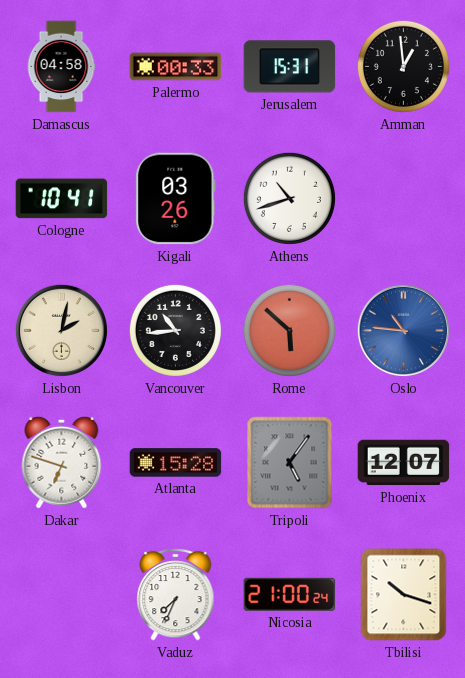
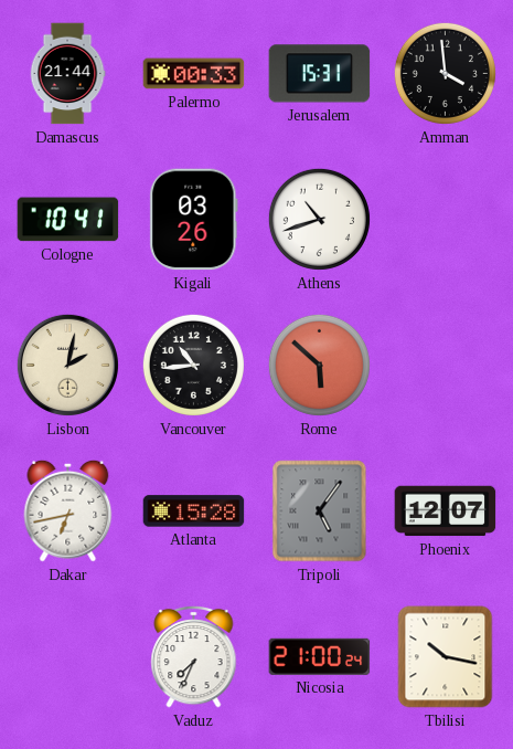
Damascus: 04:58 -> 21:44
Amman: 12:59 -> 3:59
Oslo: 10:46 -> none
Dakar: 6:48 -> 6:43
Tbilisi: 10:18 -> 10:17
